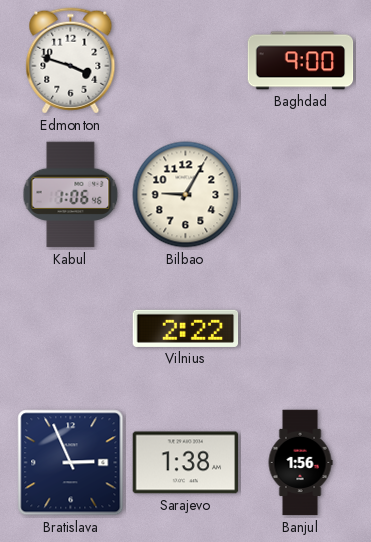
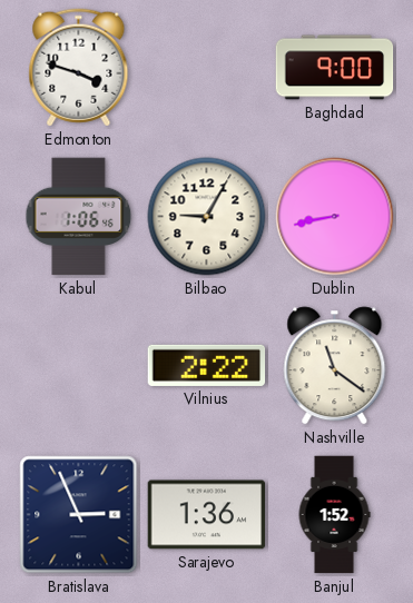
Dublin: none -> 8:43
Nashville: none -> 11:21
Sarajevo: 1:38 -> 1:36
Banjul: 1:56 -> 1:52
